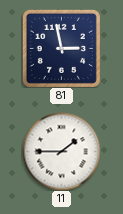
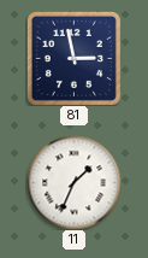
11: 1:45 -> 1:34
